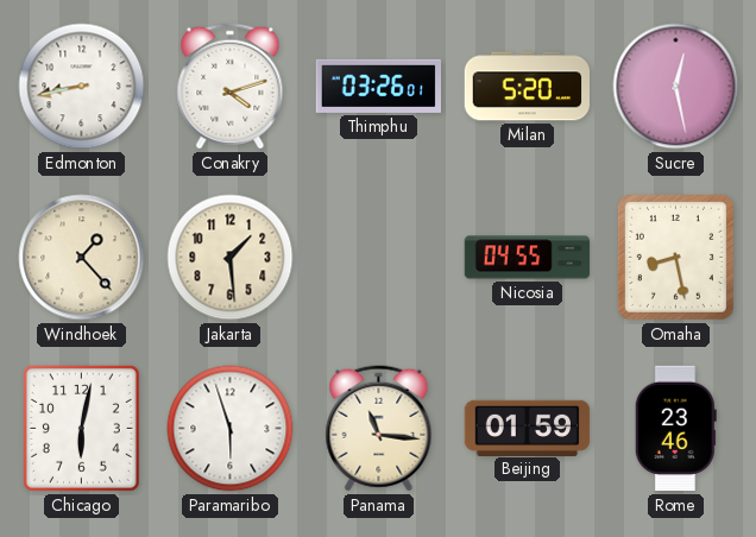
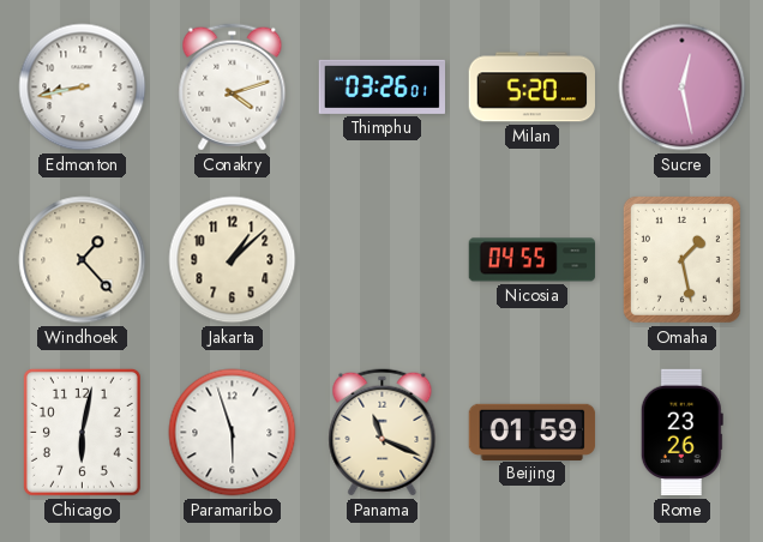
Jakarta: 1:29 -> 1:08
Omaha: 8:28 -> 1:28
Panama: 11:16 -> 11:19
Rome: 23:46 -> 23:26
